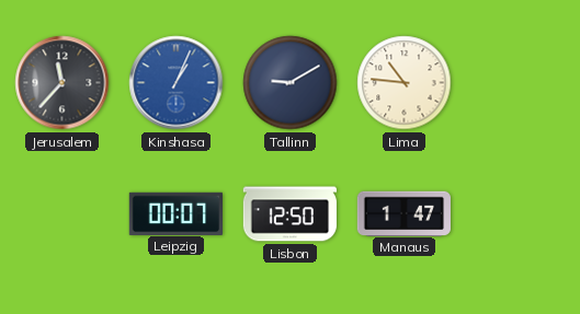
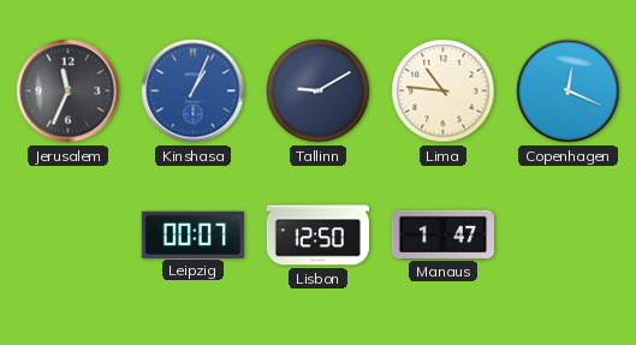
Jerusalem: 11:37 -> 11:34
Copenhagen: none -> 12:19
